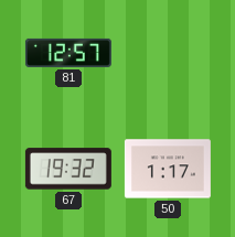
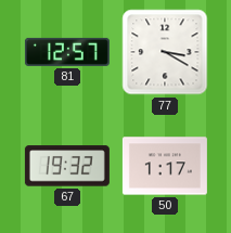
77: none -> 3:20
